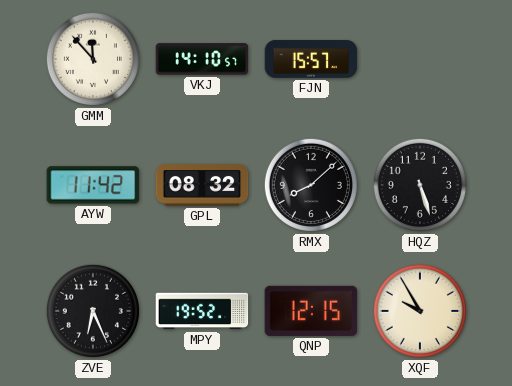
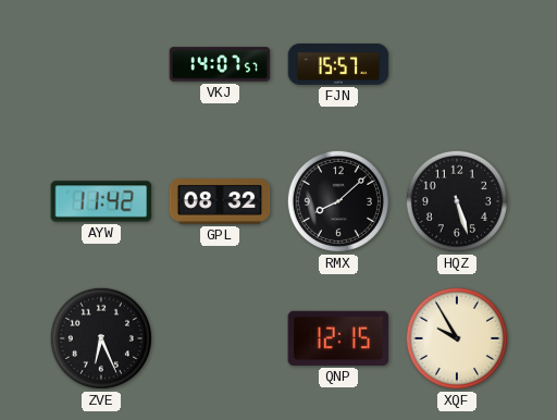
GMM: 11:53 -> none
VKJ: 14:10 -> 14:07
MPY: 19:52 -> none
